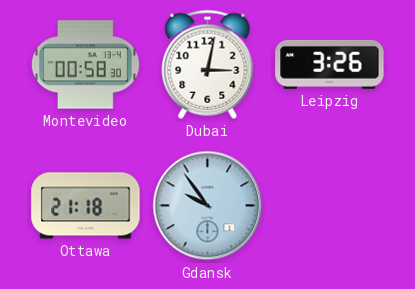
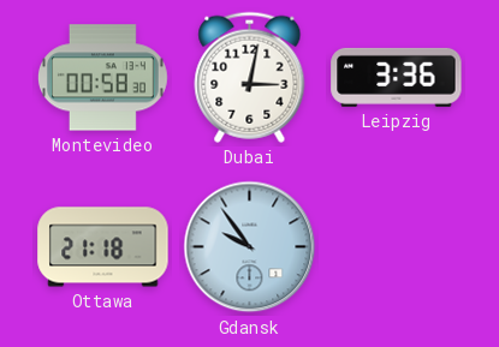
Leipzig: 3:26 -> 3:36
